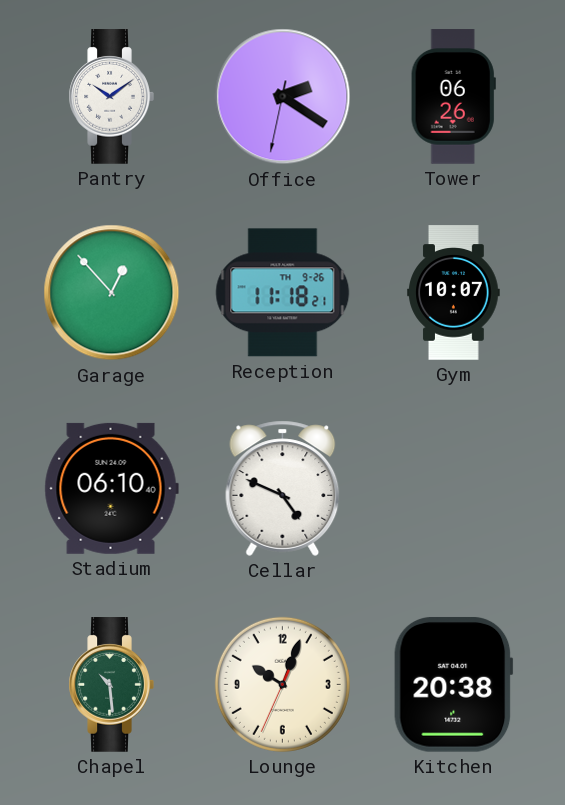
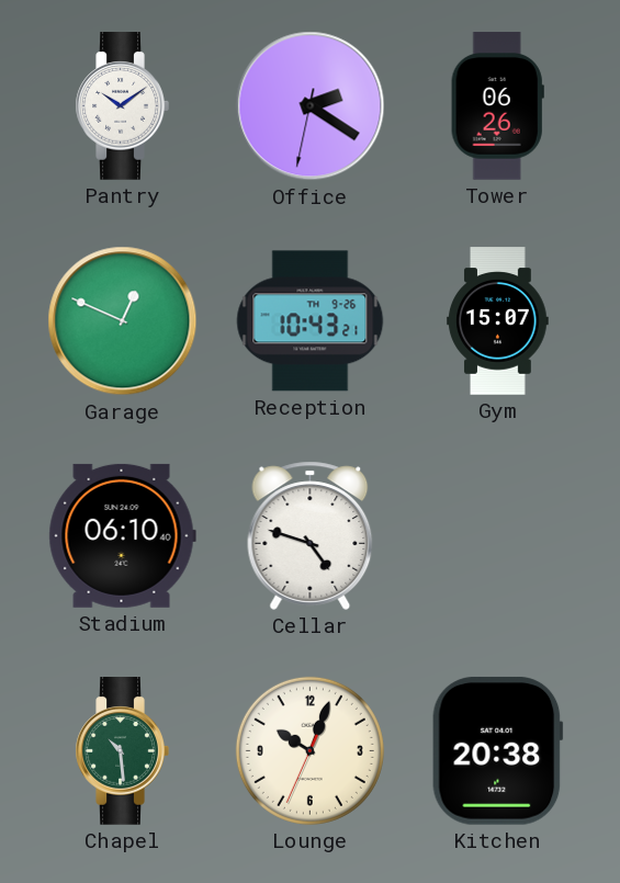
Garage: 12:53 -> 12:49
Reception: 11:18 -> 10:43
Gym: 10:07 -> 15:07
Cellar: 4:49 -> 4:48
